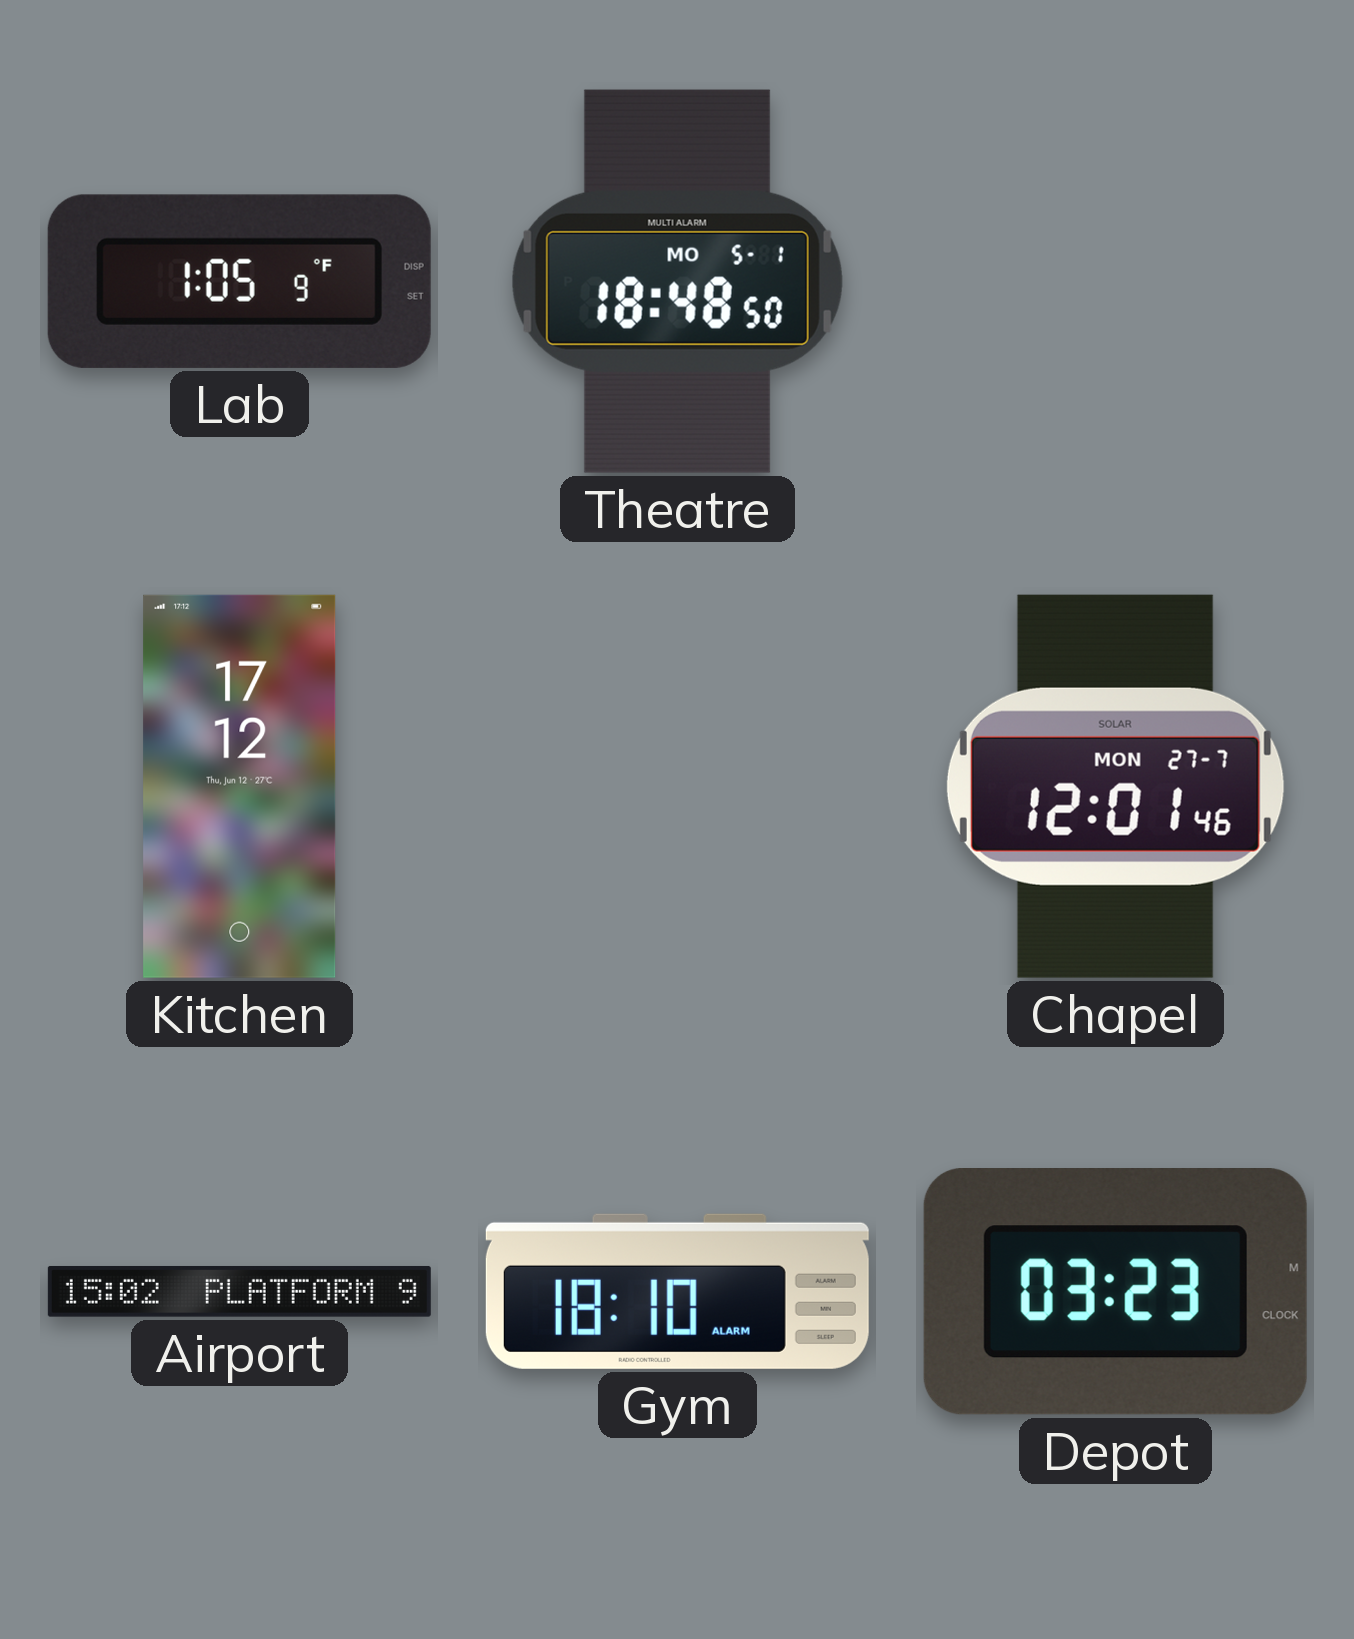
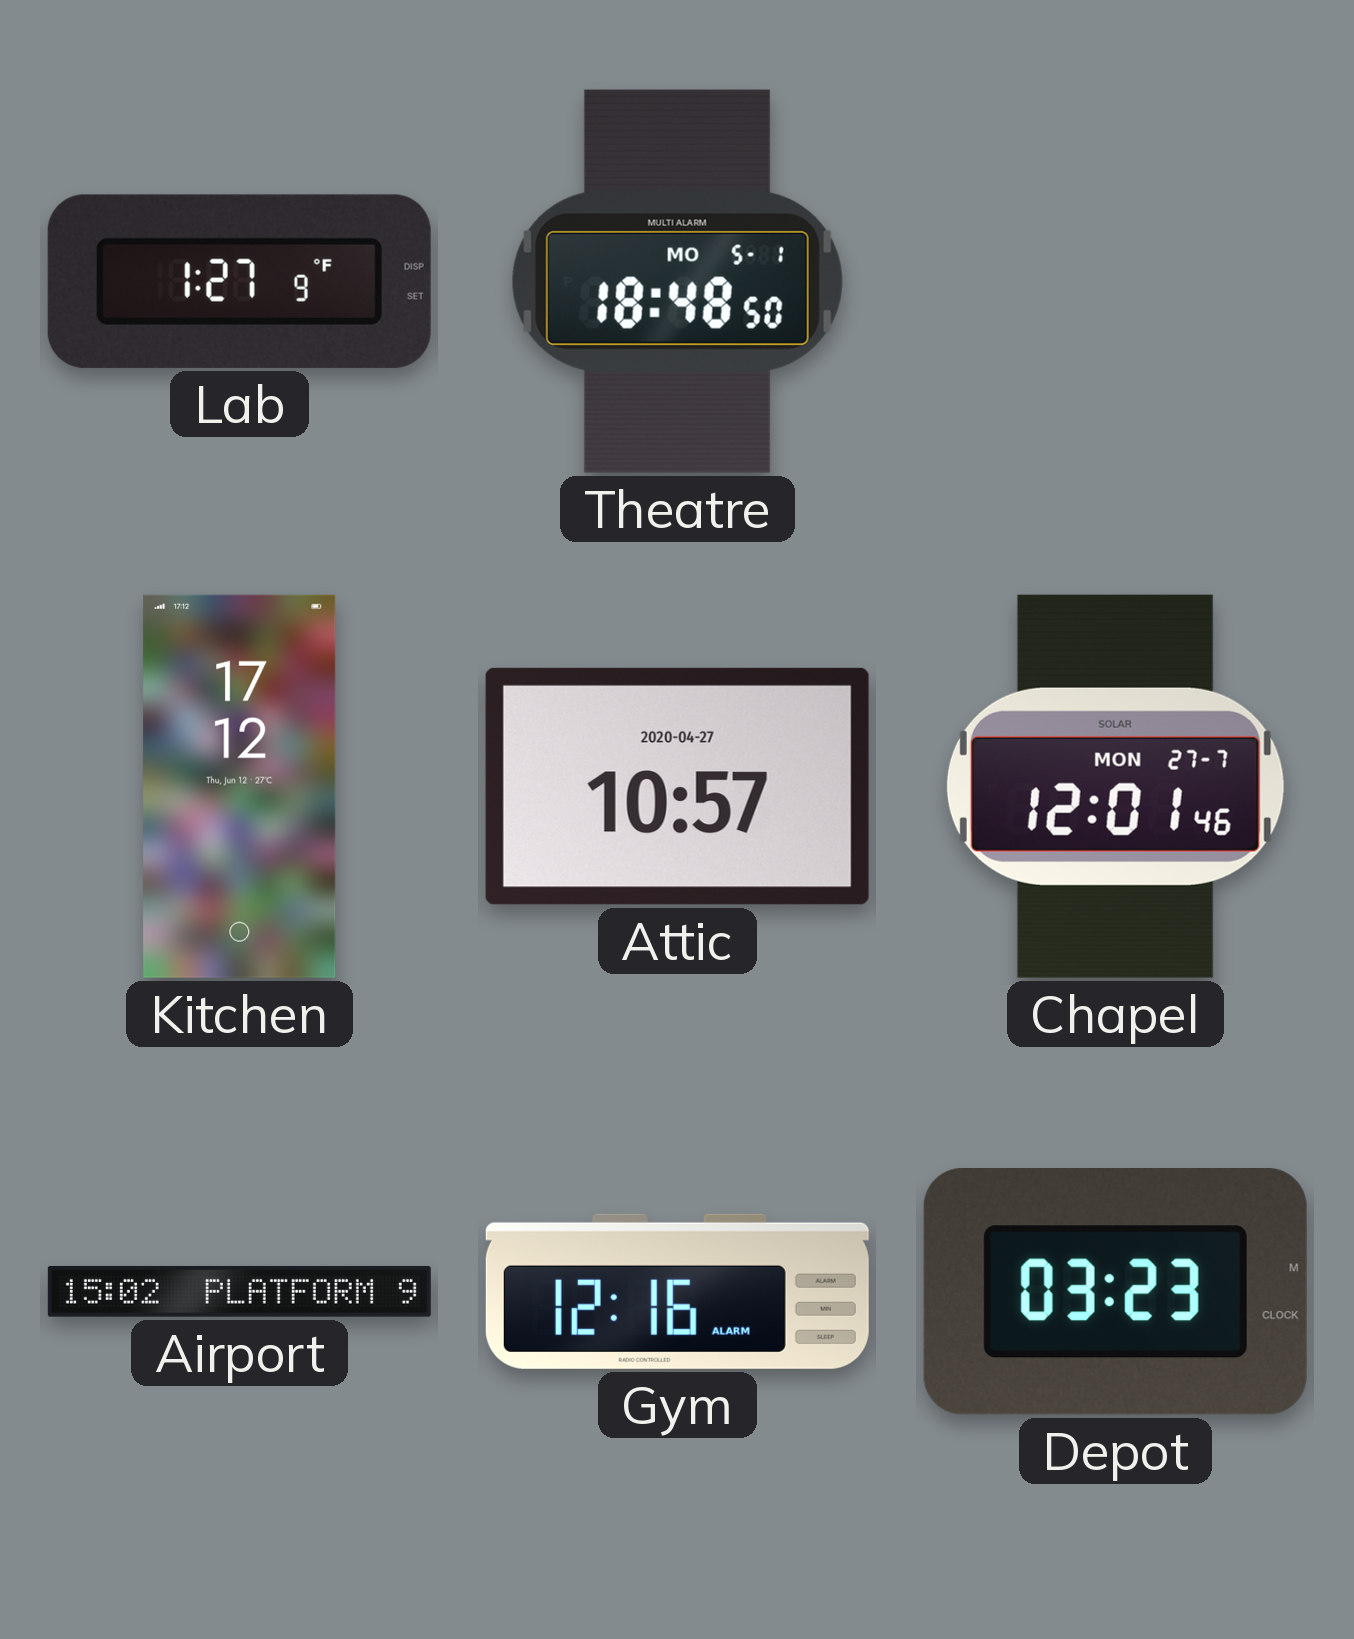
Lab: 1:05 -> 1:27
Attic: none -> 10:57
Gym: 18:10 -> 12:16
